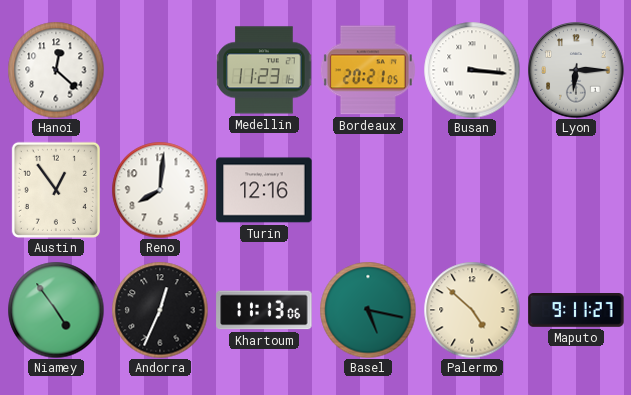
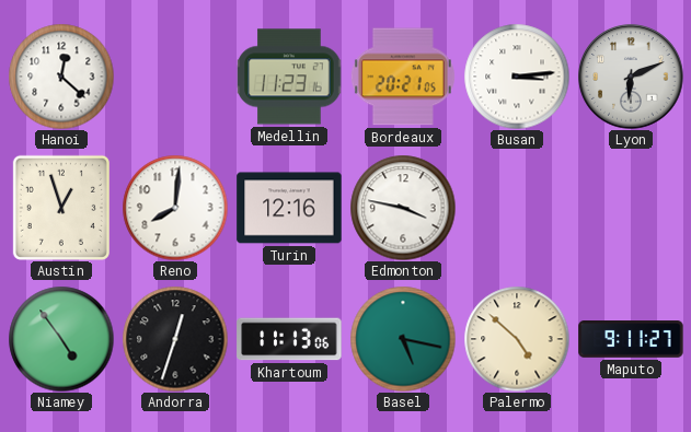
Busan: 3:16 -> 3:14
Lyon: 6:15 -> 6:11
Austin: 12:54 -> 12:57
Edmonton: none -> 3:47
Andorra: 12:34 -> 12:33
